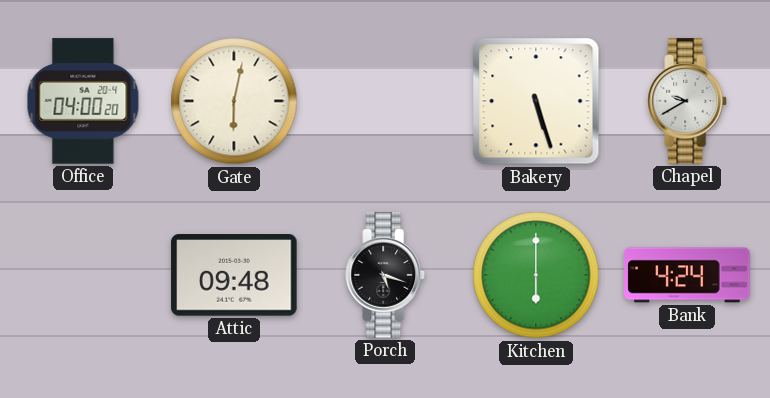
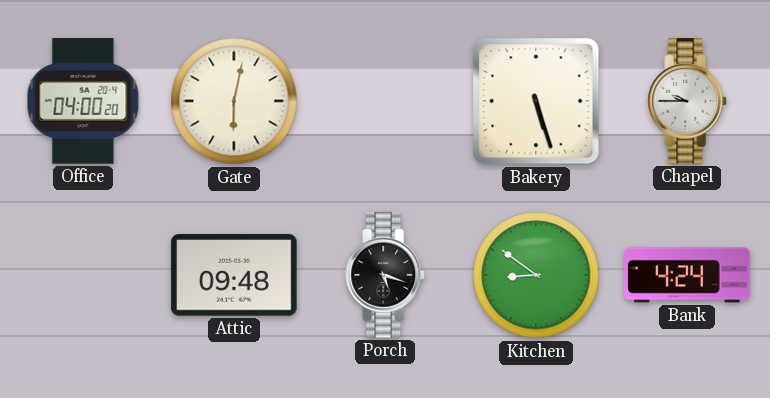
Chapel: 9:40 -> 9:45
Kitchen: 6:00 -> 8:51
